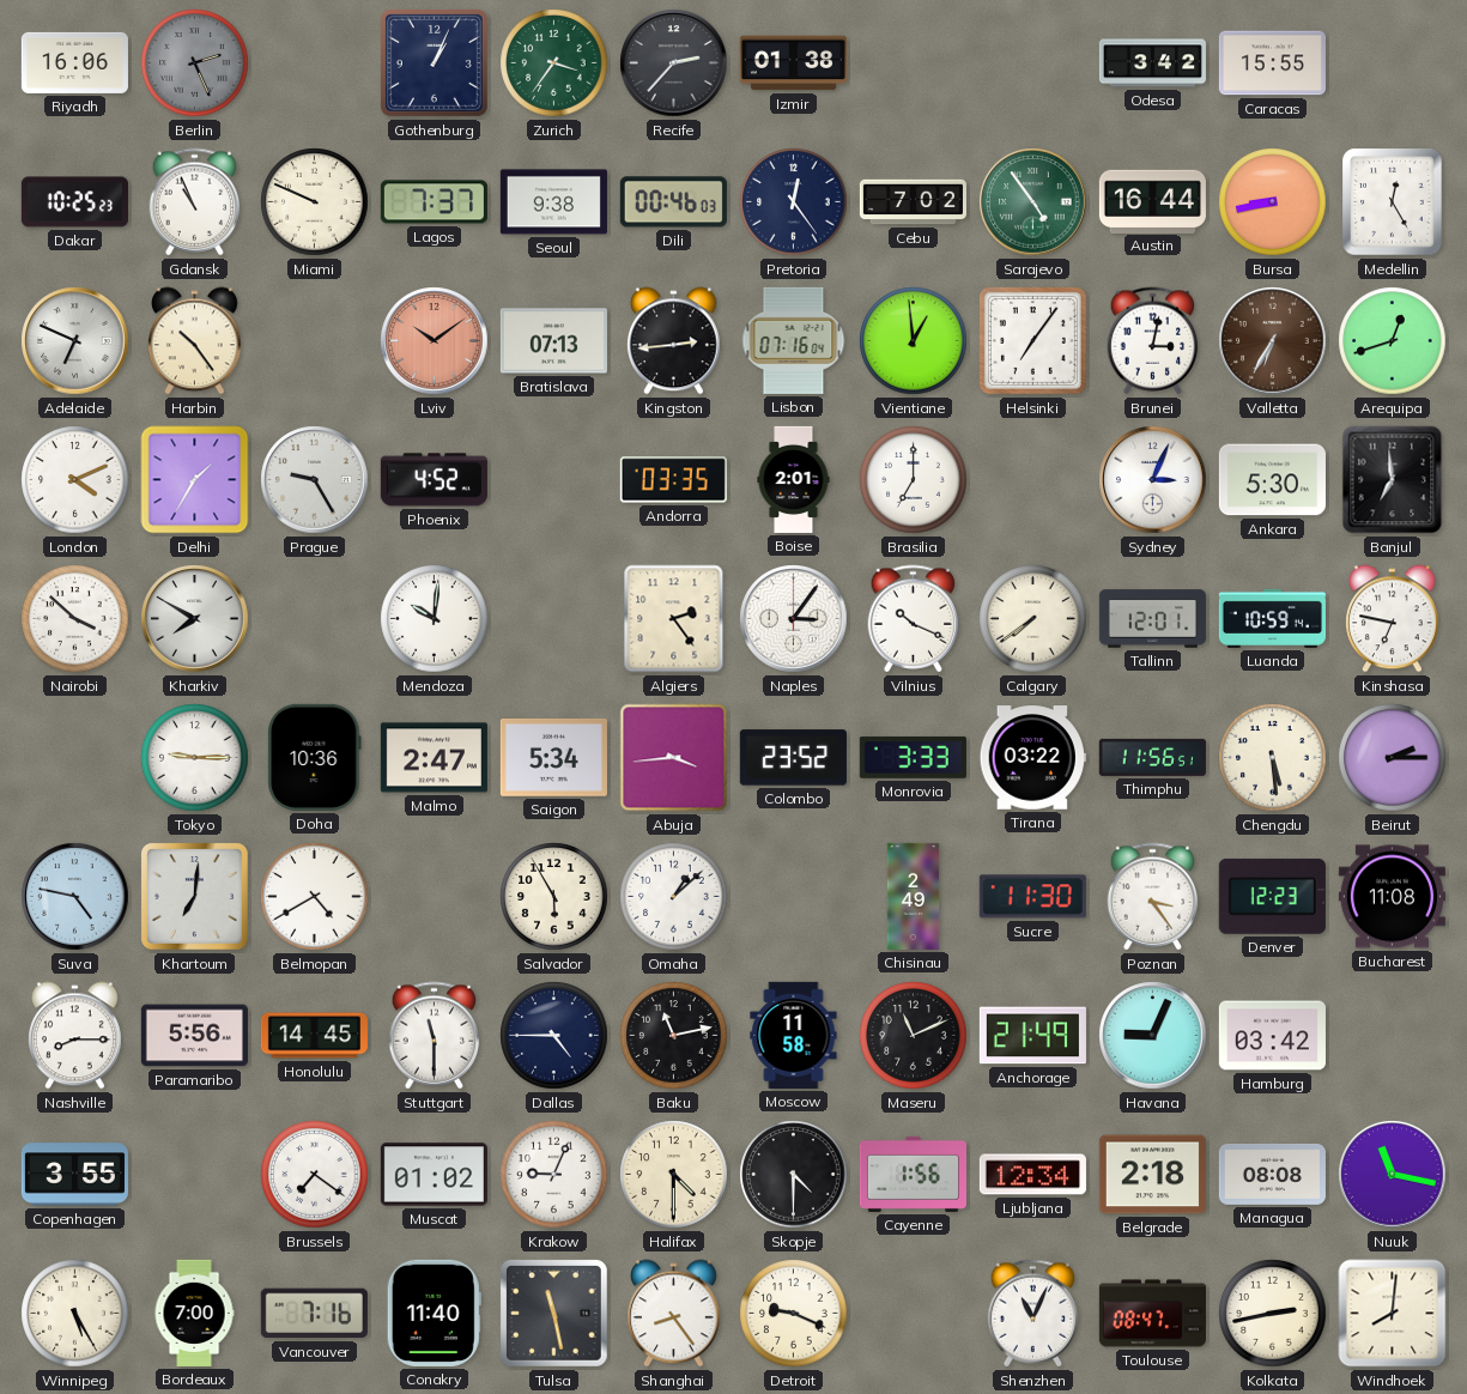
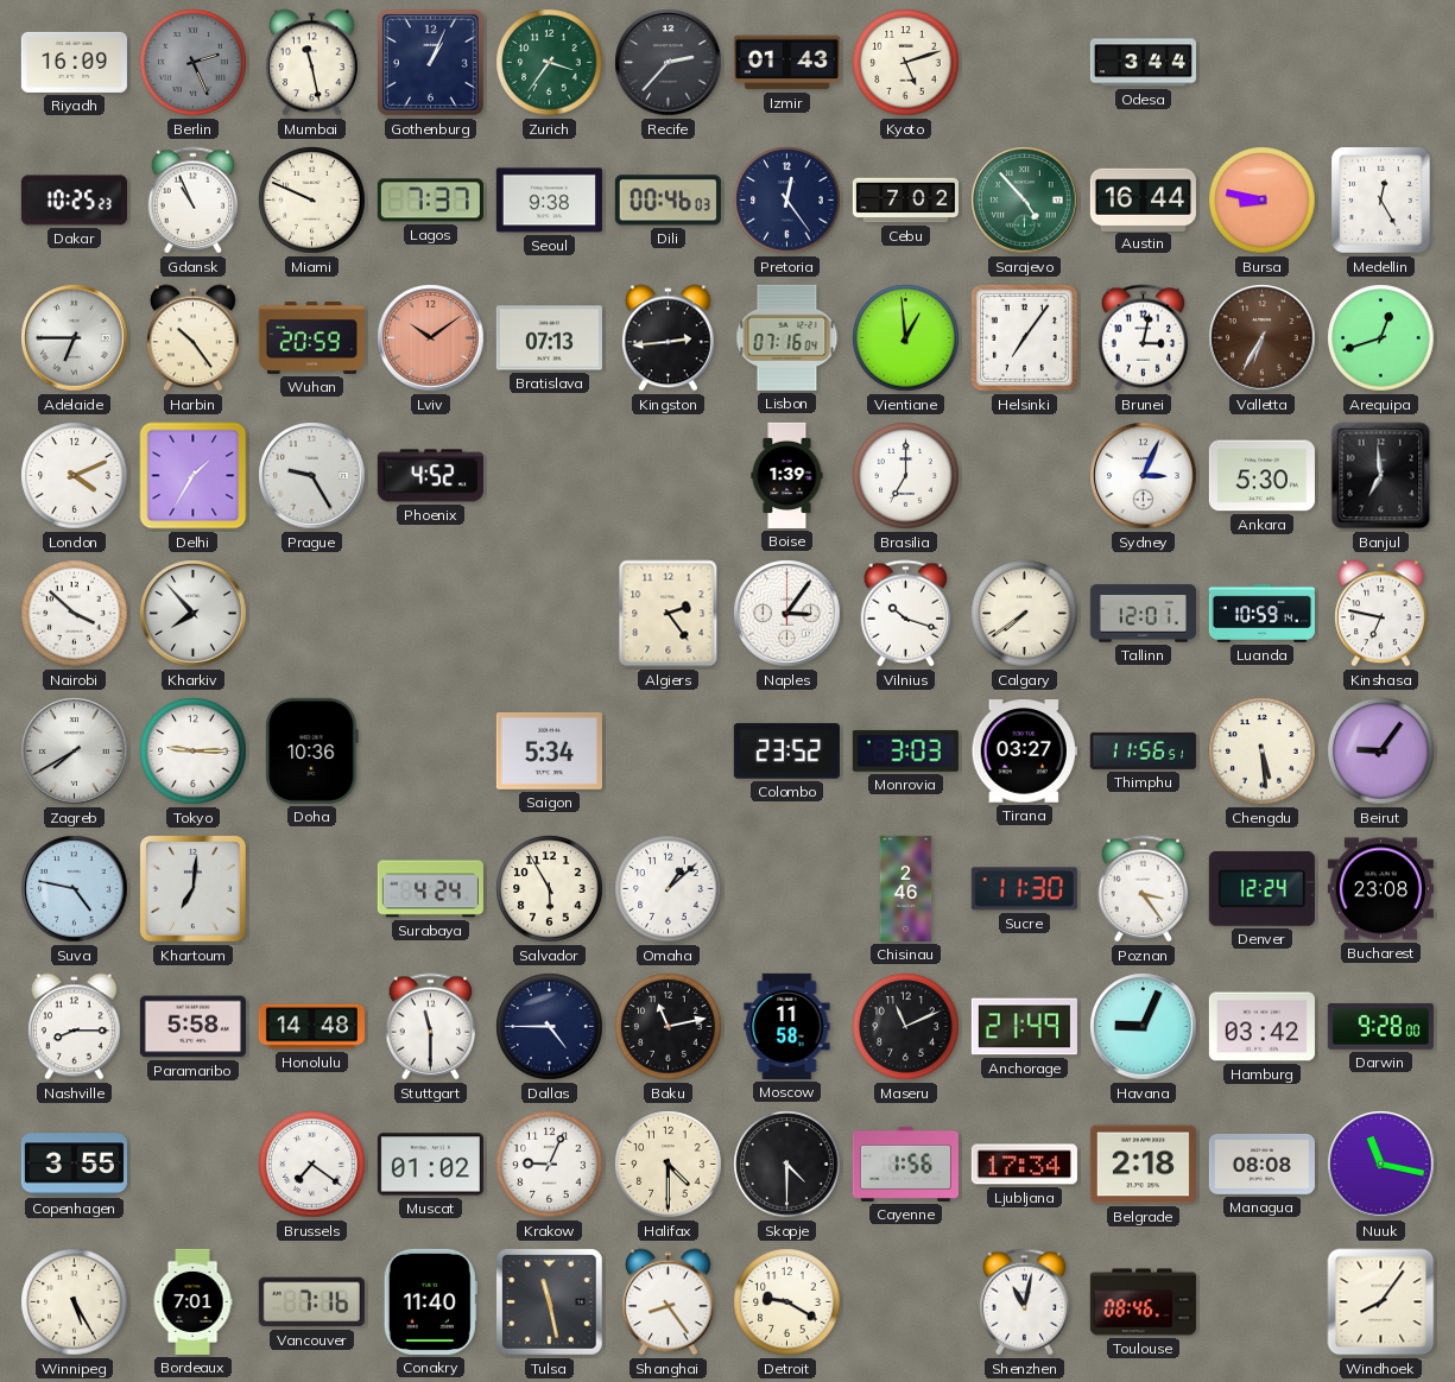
Riyadh: 16:06 -> 16:09
Mumbai: none -> 11:28
Izmir: 01:38 -> 01:43
Kyoto: none -> 5:12
Odesa: 3:42 -> 3:44
Caracas: 15:55 -> none
Sarajevo: 4:54 -> 4:53
Bursa: 8:43 -> 8:47
Adelaide: 6:49 -> 6:45
Wuhan: none -> 20:59
Andorra: 03:35 -> none
Boise: 2:01 -> 1:39
Kharkiv: 7:50 -> 7:53
Mendoza: 10:01 -> none
Vilnius: 10:19 -> 10:18
Zagreb: none -> 7:40
Malmo: 2:47 -> none
Abuja: 3:44 -> none
Monrovia: 3:33 -> 3:03
Tirana: 03:22 -> 03:27
Beirut: 2:15 -> 9:06
Belmopan: 4:40 -> none
Surabaya: none -> 4:24
Chisinau: 2:49 -> 2:46
Denver: 12:23 -> 12:24
Bucharest: 11:08 -> 23:08
Paramaribo: 5:56 -> 5:58
Honolulu: 14:45 -> 14:48
Darwin: none -> 9:28
Ljubljana: 12:34 -> 17:34
Bordeaux: 7:00 -> 7:01
Detroit: 9:19 -> 9:20
Shenzhen: 11:04 -> 11:02
Toulouse: 08:47 -> 08:46
Kolkata: 2:43 -> none
Windhoek: 8:01 -> 8:06
